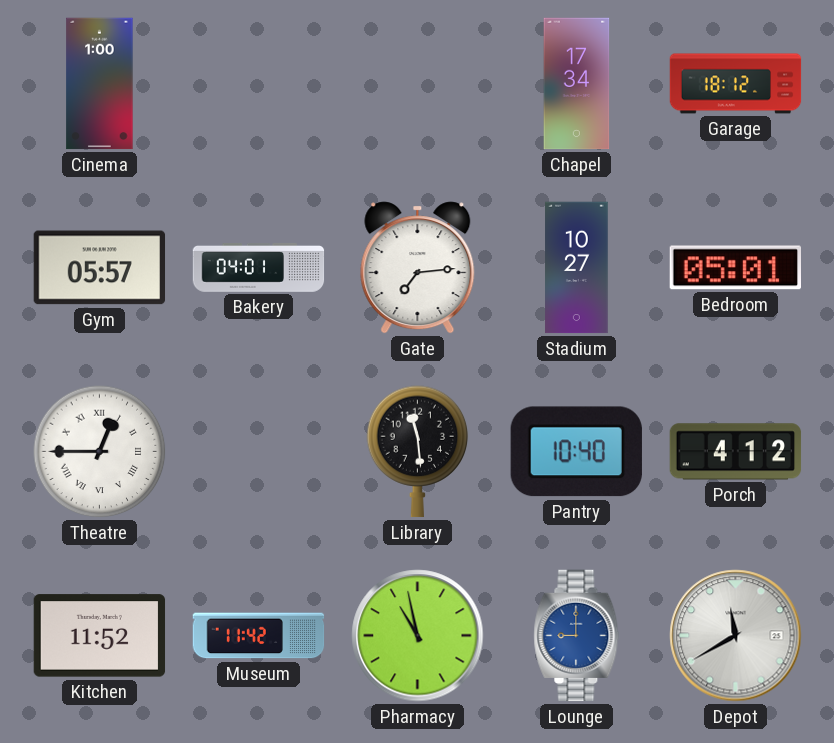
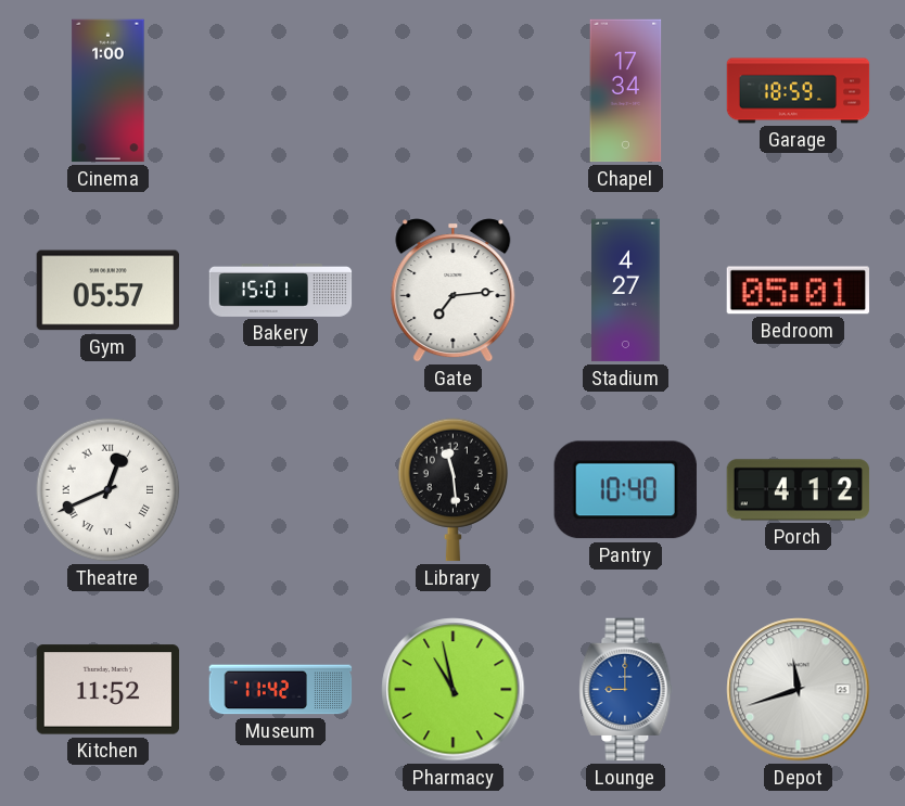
Garage: 18:12 -> 18:59
Bakery: 04:01 -> 15:01
Stadium: 10:27 -> 4:27
Theatre: 12:45 -> 12:41
Depot: 11:40 -> 11:42
